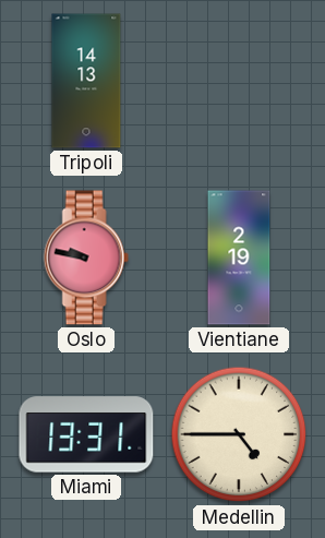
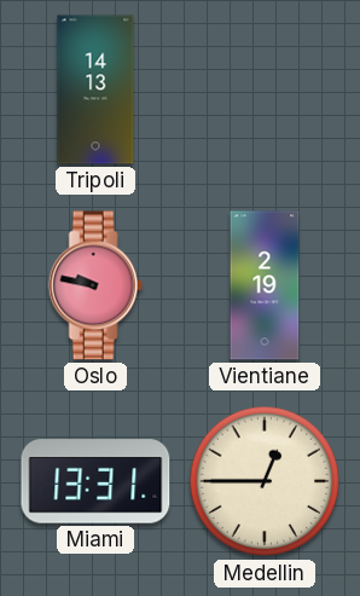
Medellin: 4:45 -> 12:45
